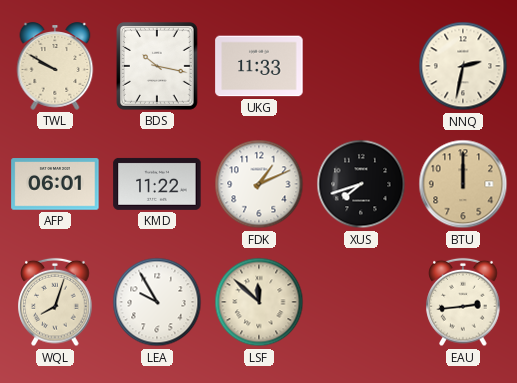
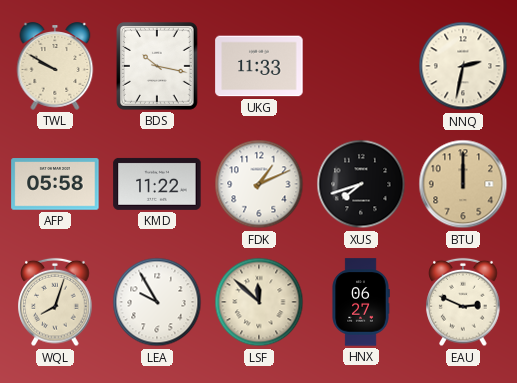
AFP: 06:01 -> 05:58
HNX: none -> 06:27
EAU: 2:44 -> 2:49
